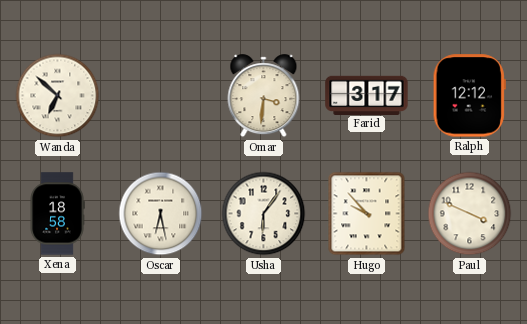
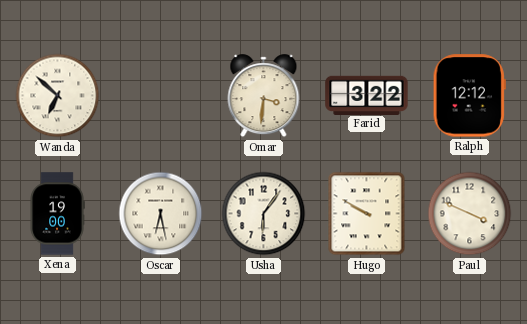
Farid: 3:17 -> 3:22
Xena: 18:58 -> 19:00
Hugo: 9:53 -> 9:50
